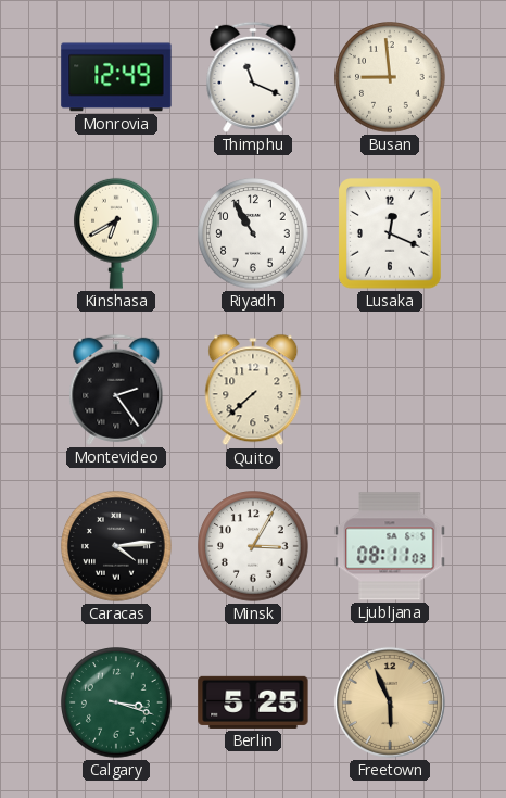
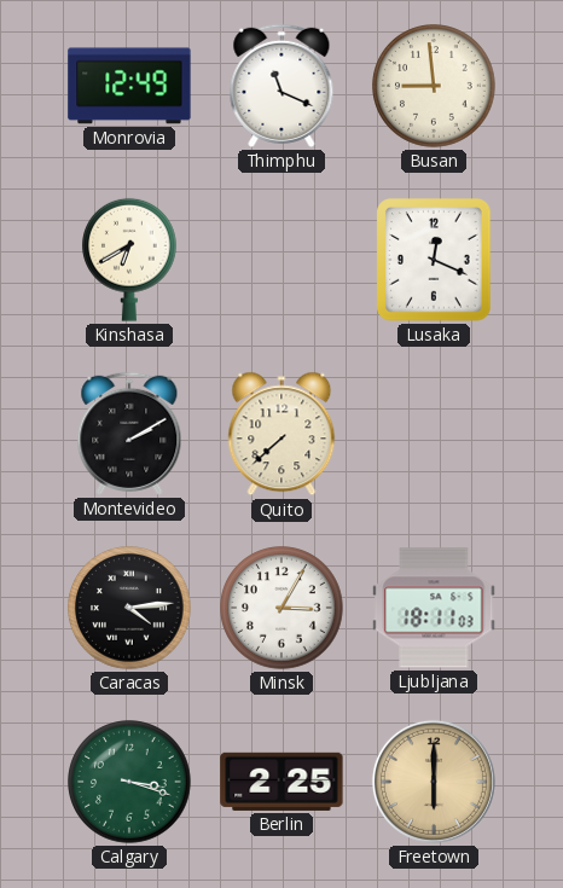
Riyadh: 10:55 -> none
Montevideo: 2:24 -> 2:10
Ljubljana: 08:11 -> 18:11
Berlin: 5:25 -> 2:25
Freetown: 5:56 -> 6:00
